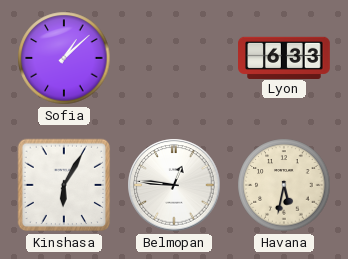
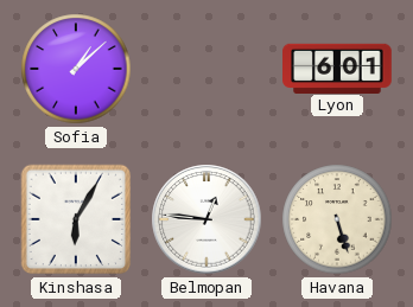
Lyon: 6:33 -> 6:01
Havana: 5:32 -> 5:27
